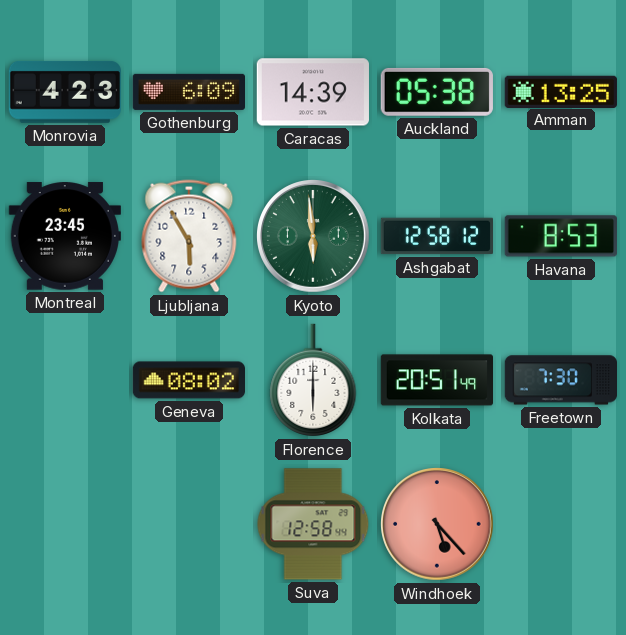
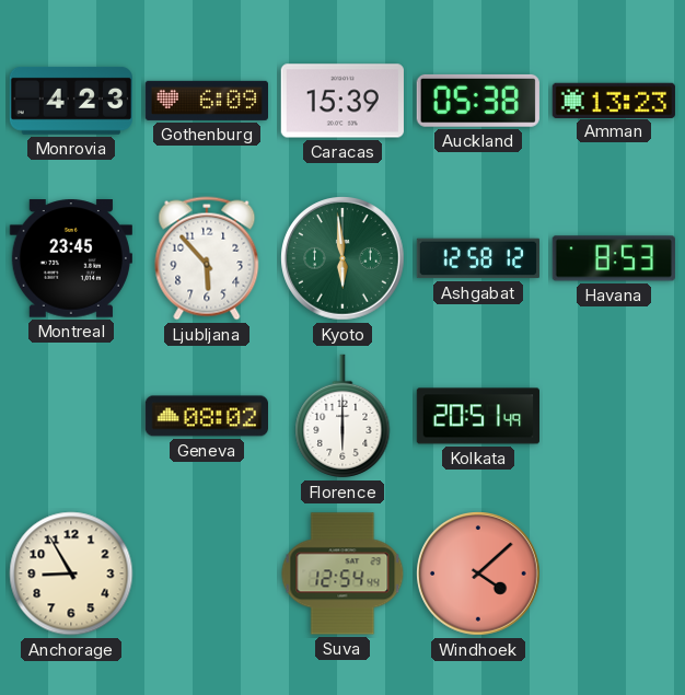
Caracas: 14:39 -> 15:39
Amman: 13:25 -> 13:23
Ljubljana: 5:55 -> 5:53
Freetown: 7:30 -> none
Anchorage: none -> 8:55
Suva: 12:58 -> 12:54
Windhoek: 5:23 -> 4:08
